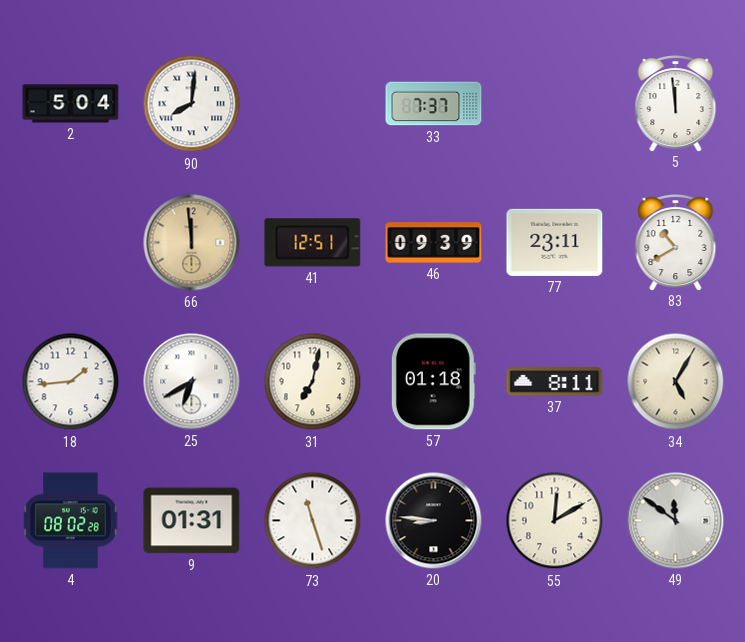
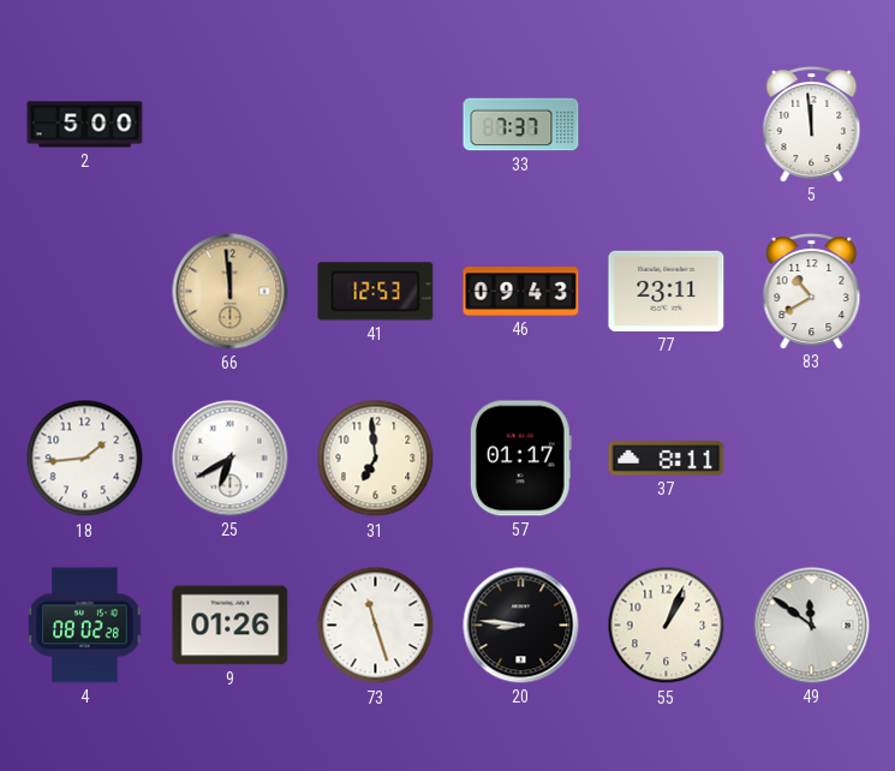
2: 5:04 -> 5:00
90: 8:01 -> none
41: 12:51 -> 12:53
46: 09:39 -> 09:43
31: 7:02 -> 6:59
57: 01:18 -> 01:17
34: 5:05 -> none
9: 01:31 -> 01:26
55: 12:10 -> 1:04
